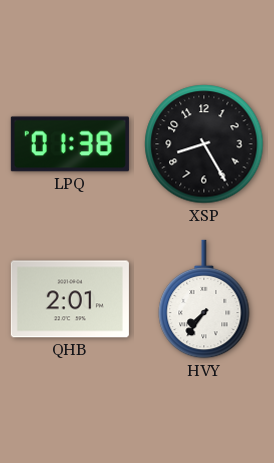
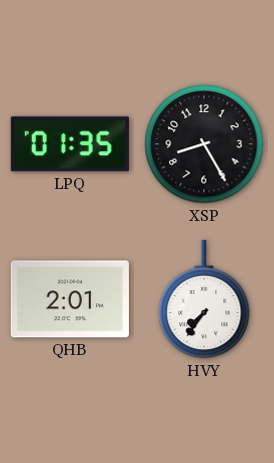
LPQ: 01:38 -> 01:35
